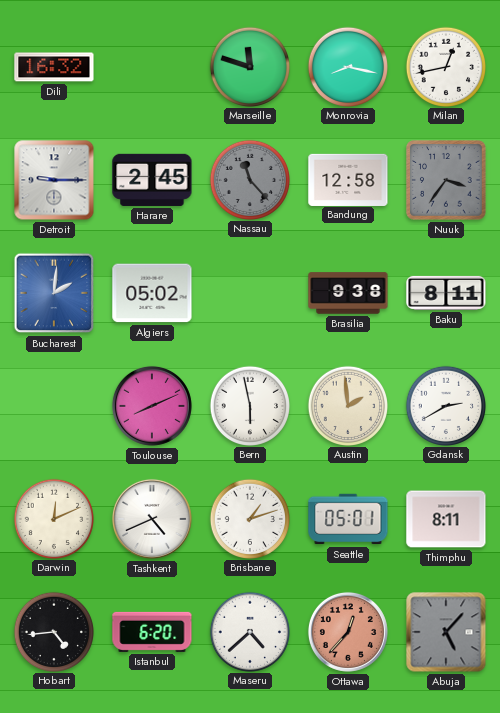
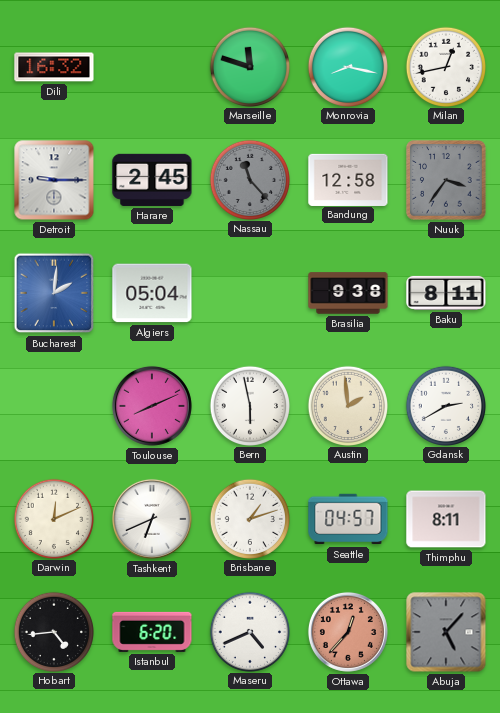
Algiers: 05:02 -> 05:04
Tashkent: 4:41 -> 6:41
Seattle: 05:01 -> 04:57
Maseru: 4:38 -> 4:41
